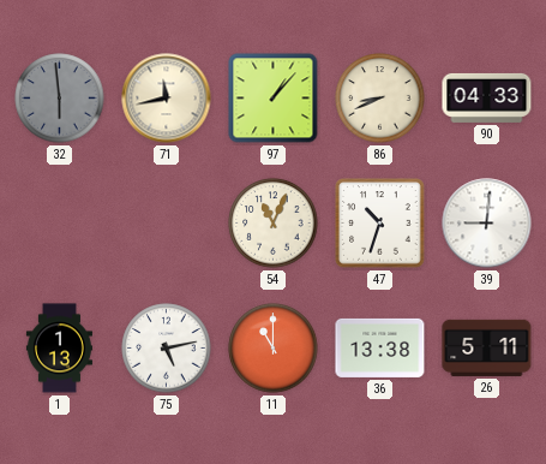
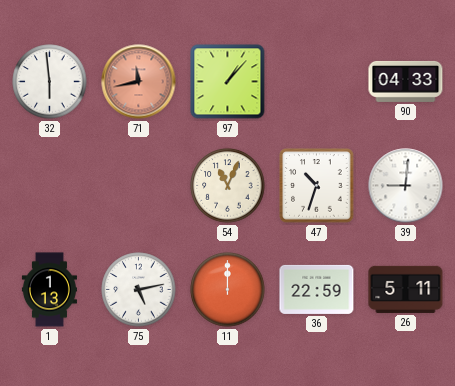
32 dial: grey -> white
71 dial: cream -> salmon
86: 8:41 -> none
11: 11:00 -> 12:00
36: 13:38 -> 22:59
